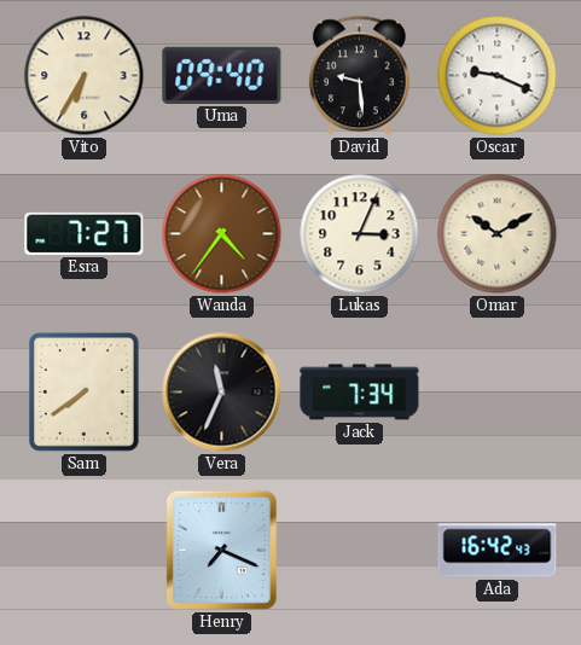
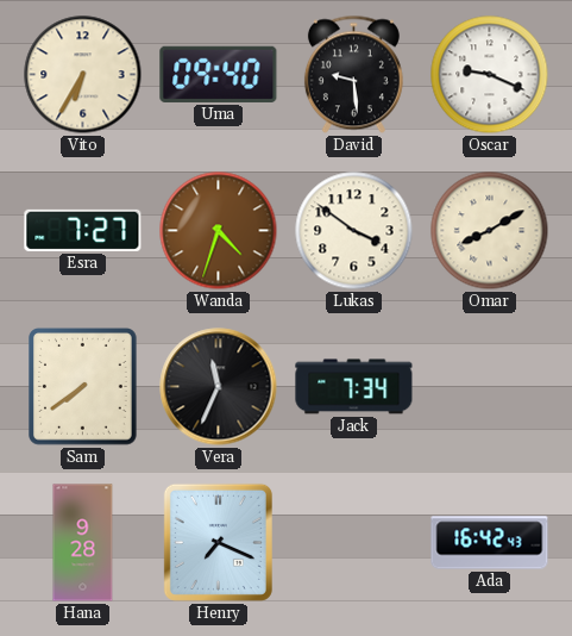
Wanda: 4:36 -> 4:33
Lukas: 3:04 -> 3:51
Omar: 10:10 -> 8:10
Hana: none -> 9:28
